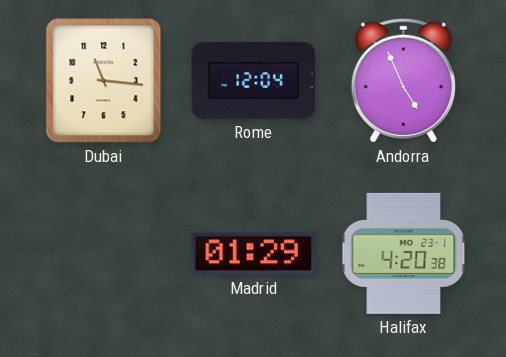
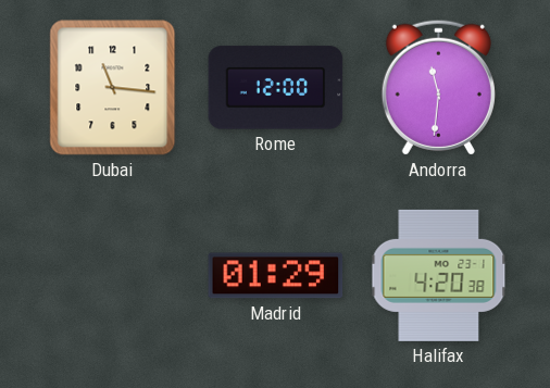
Rome: 12:04 -> 12:00
Andorra: 4:56 -> 11:31
